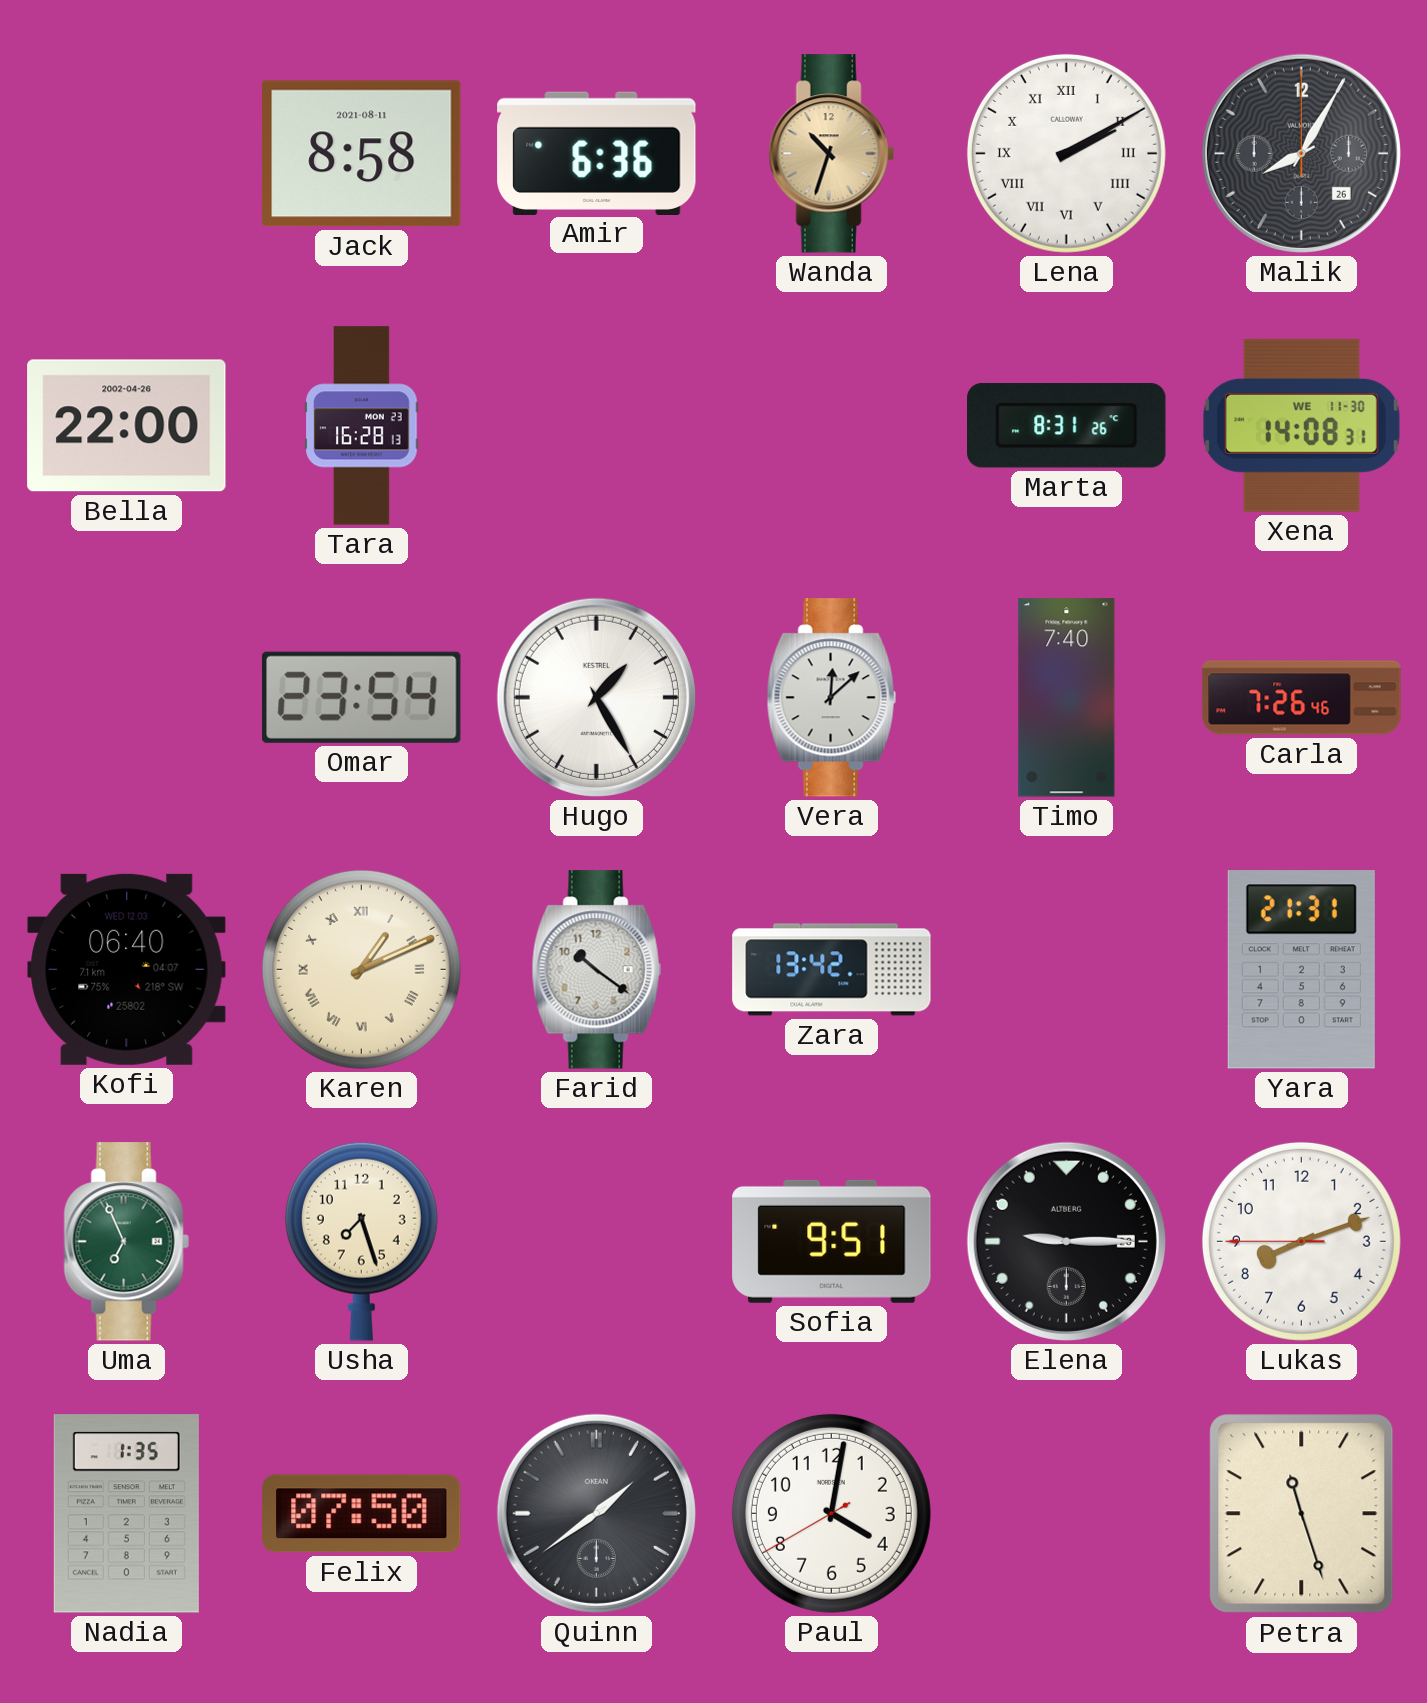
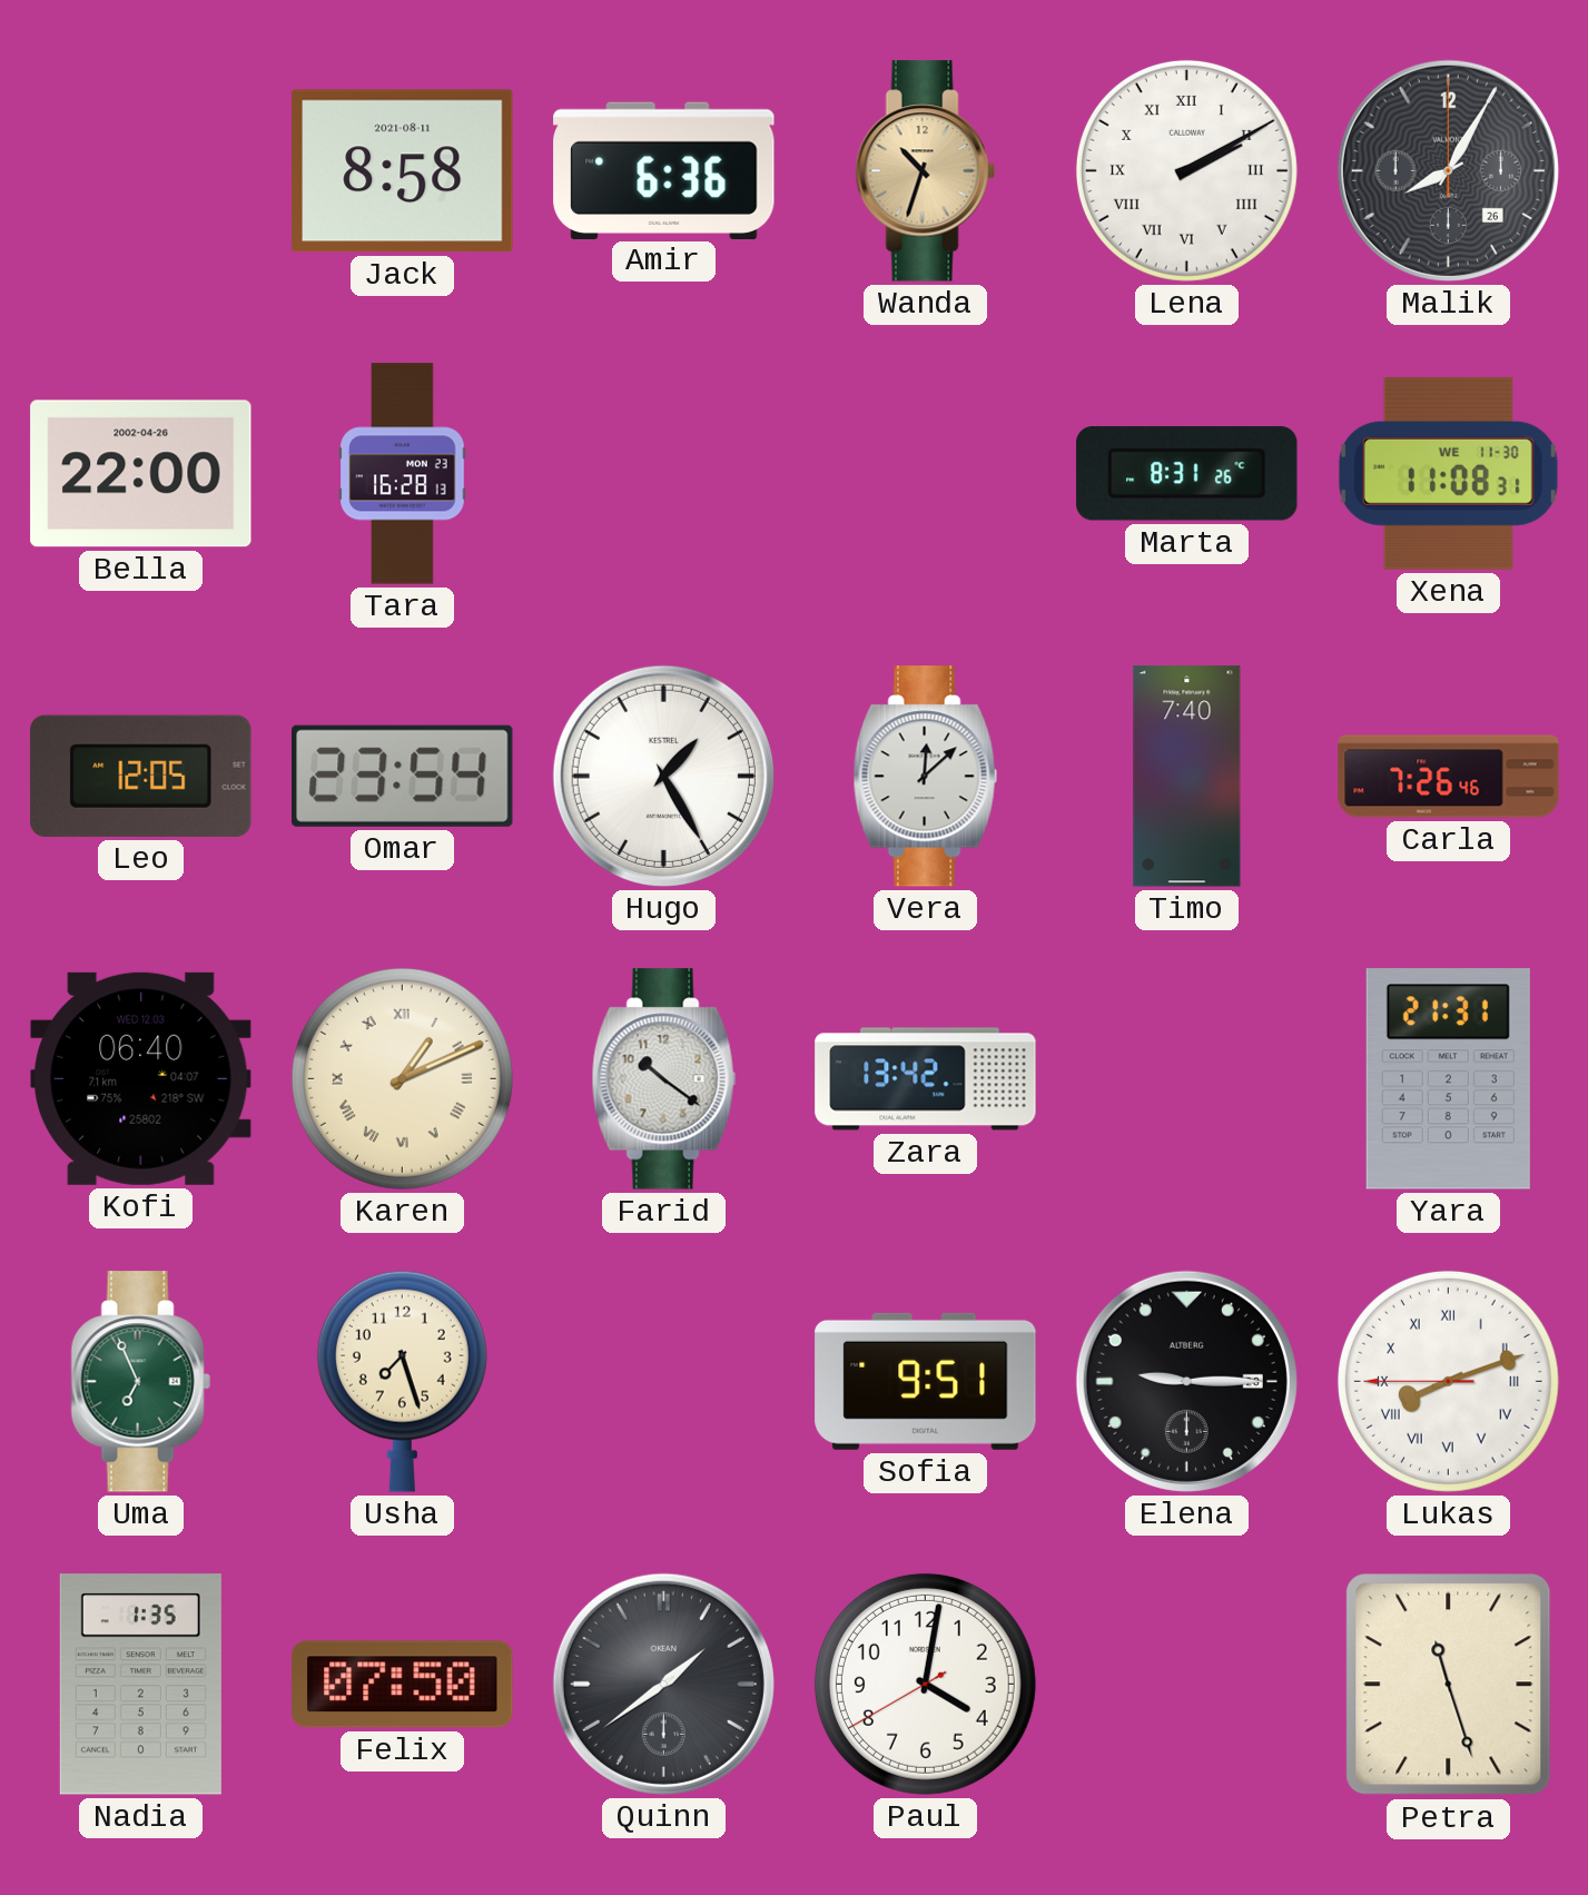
Xena: 14:08 -> 11:08
Leo: none -> 12:05
Lukas numerals: Arabic -> Roman
